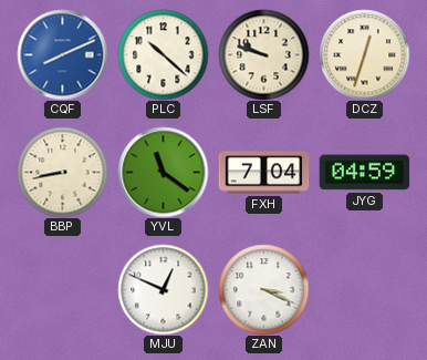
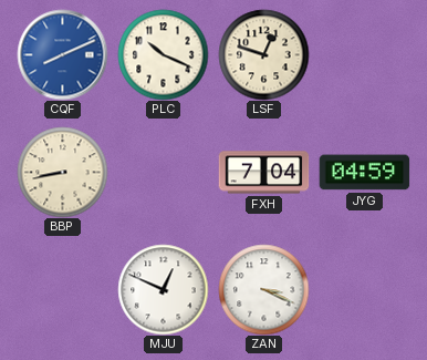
PLC: 10:22 -> 10:19
LSF: 9:48 -> 12:48
DCZ: 12:33 -> none
YVL: 11:21 -> none
